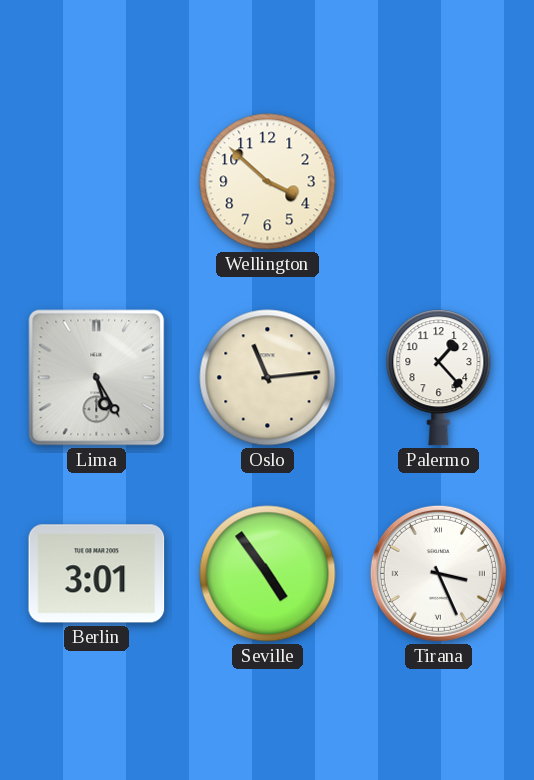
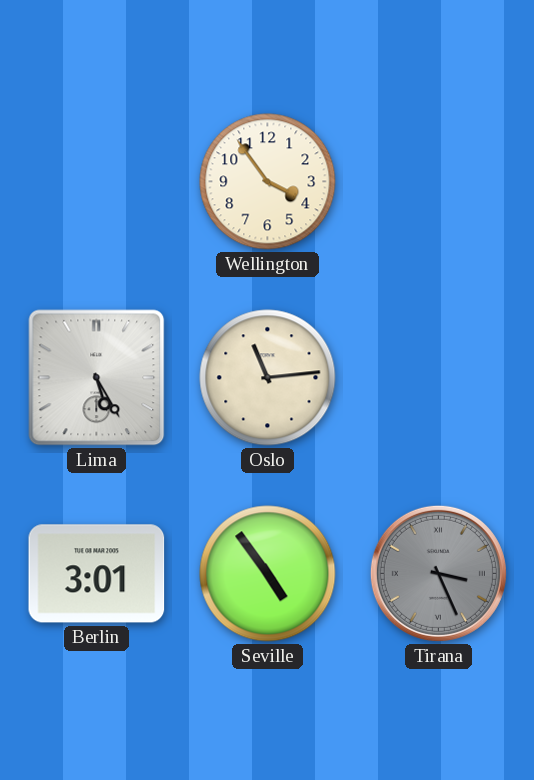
Wellington: 3:52 -> 3:54
Palermo: 1:23 -> none
Tirana dial: white -> grey
